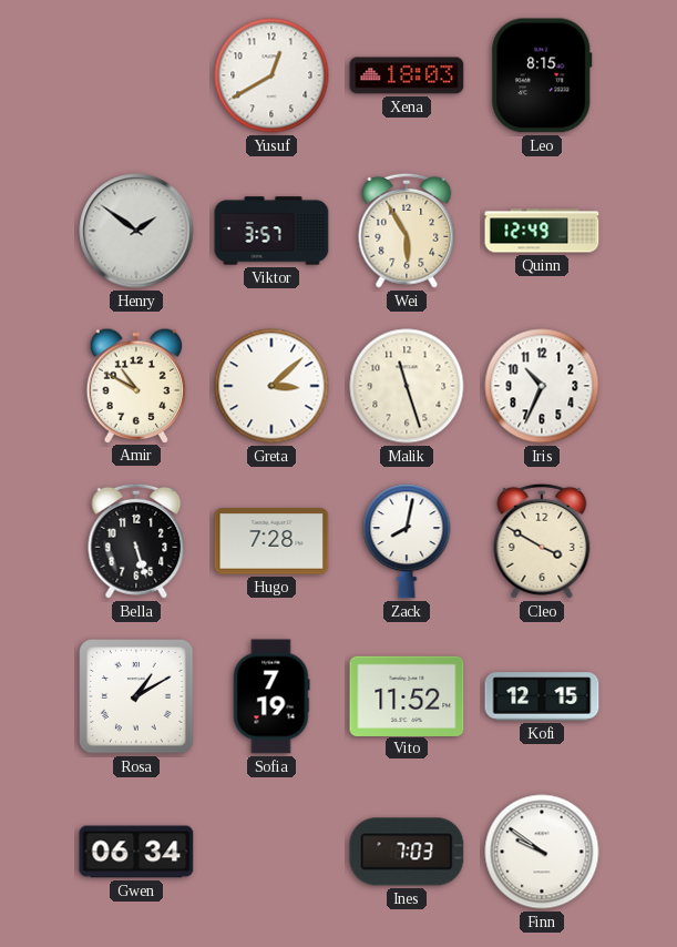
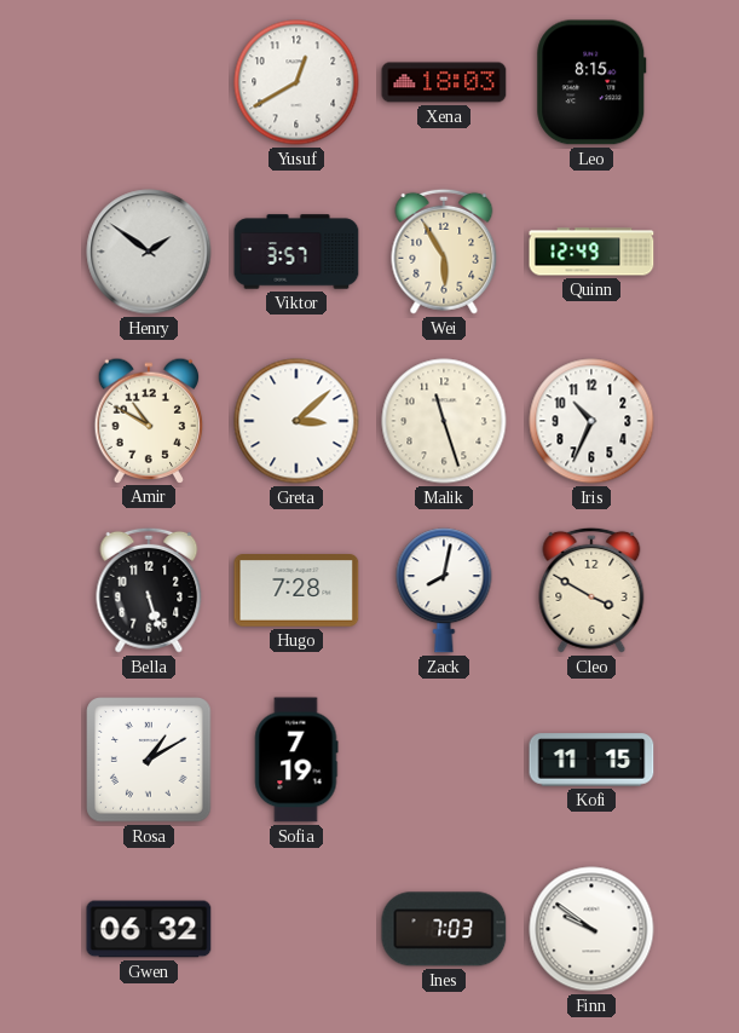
Vito: 11:52 -> none
Kofi: 12:15 -> 11:15
Gwen: 06:34 -> 06:32
